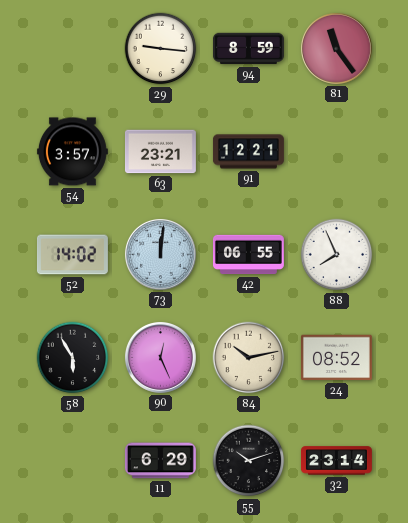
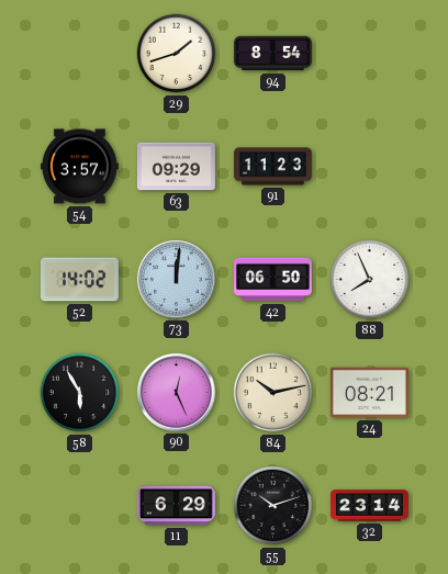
29: 9:16 -> 1:42
94: 8:59 -> 8:54
81: 11:24 -> none
63: 23:21 -> 09:29
91: 12:21 -> 11:23
42: 06:55 -> 06:50
24: 08:52 -> 08:21
